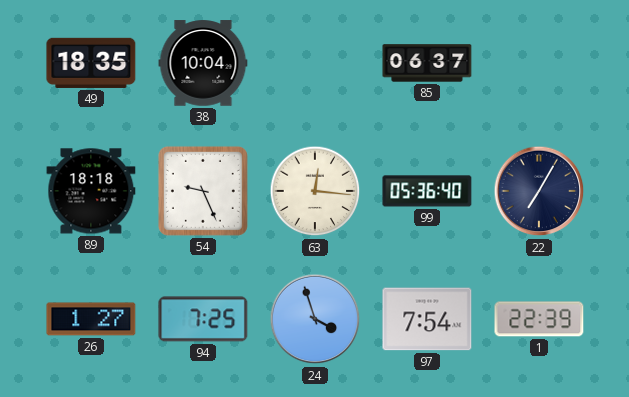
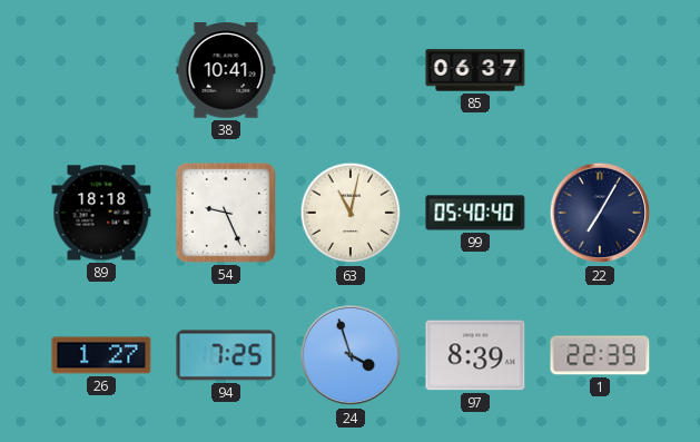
49: 18:35 -> none
38: 10:04 -> 10:41
63: 12:16 -> 11:02
99: 05:36 -> 05:40
97: 7:54 -> 8:39
